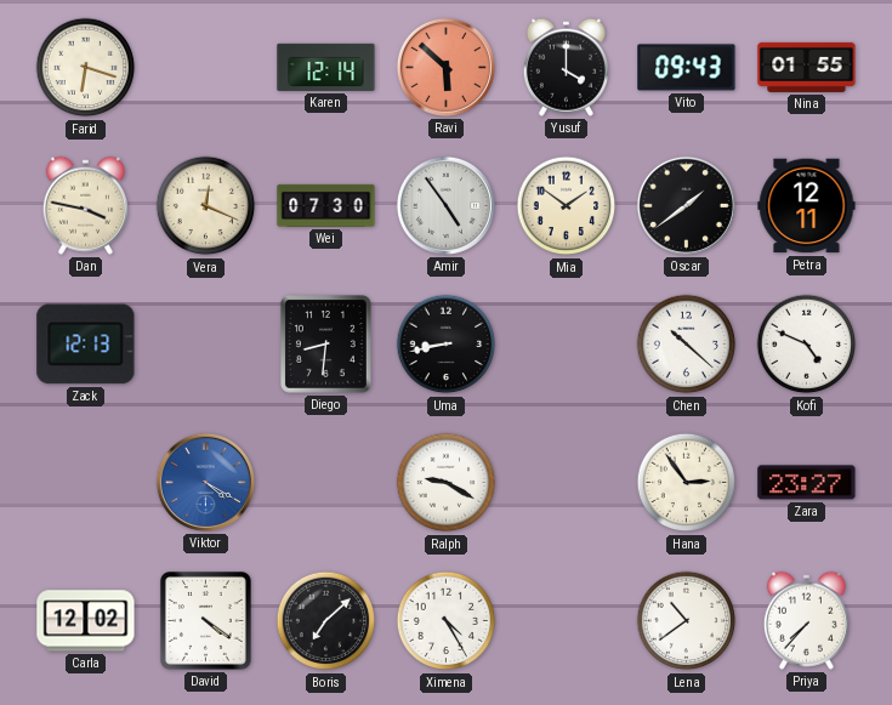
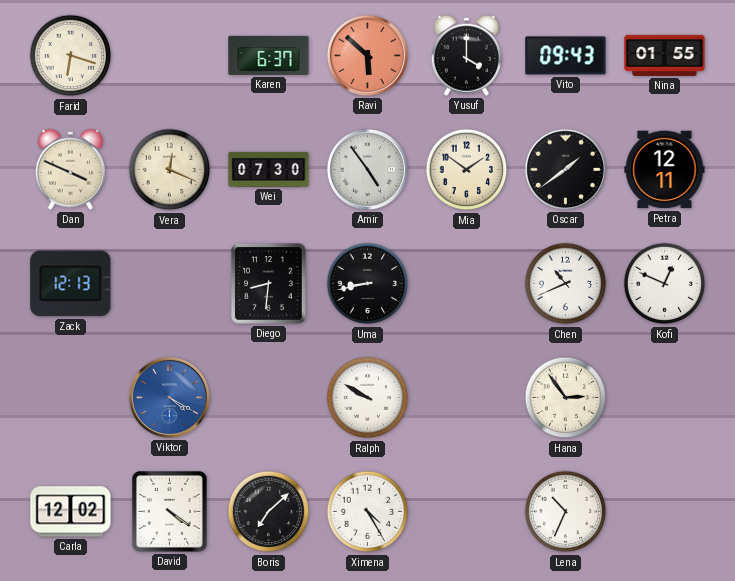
Karen: 12:14 -> 6:37
Dan: 3:47 -> 3:49
Chen: 10:22 -> 10:41
Kofi: 4:49 -> 12:49
Ralph: 9:20 -> 9:50
Zara: 23:27 -> none
Lena: 10:39 -> 10:34
Priya: 7:37 -> none
